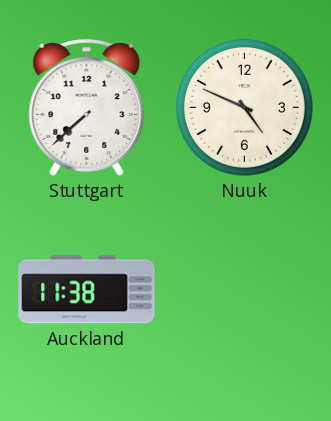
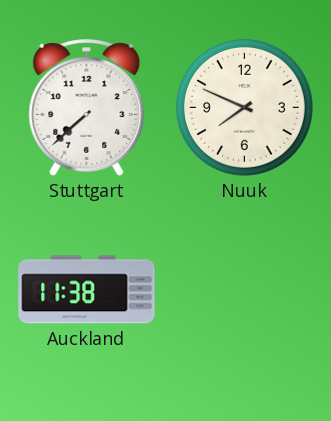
Nuuk: 4:49 -> 7:49
